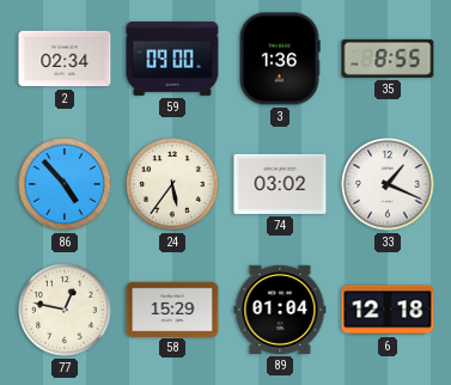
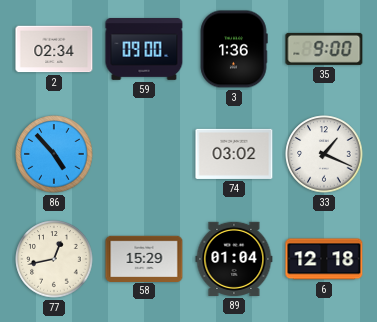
35: 8:55 -> 9:00
24: 5:36 -> none
77: 12:47 -> 12:43
